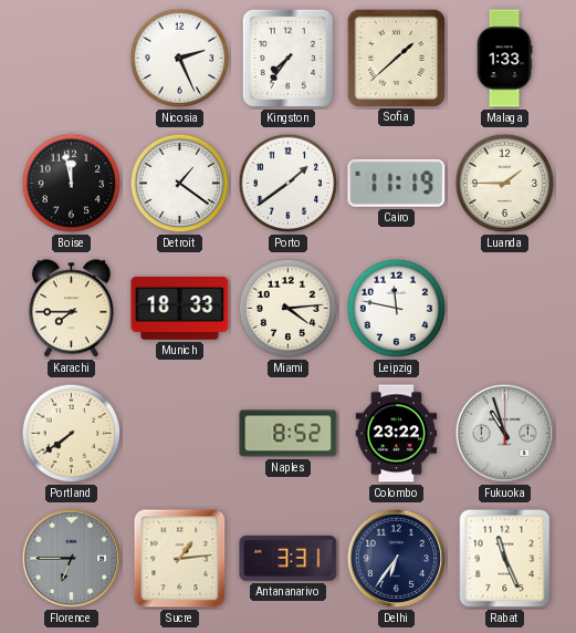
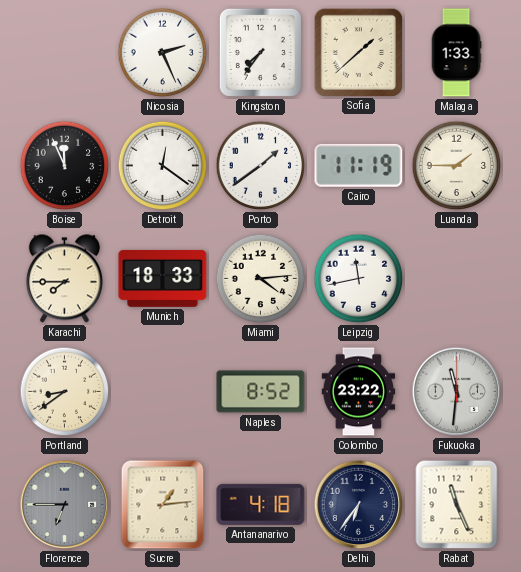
Boise: 11:58 -> 11:56
Detroit: 1:21 -> 12:21
Leipzig: 11:47 -> 11:43
Portland: 7:39 -> 8:39
Fukuoka: 10:57 -> 11:31
Antananarivo: 3:31 -> 4:18
